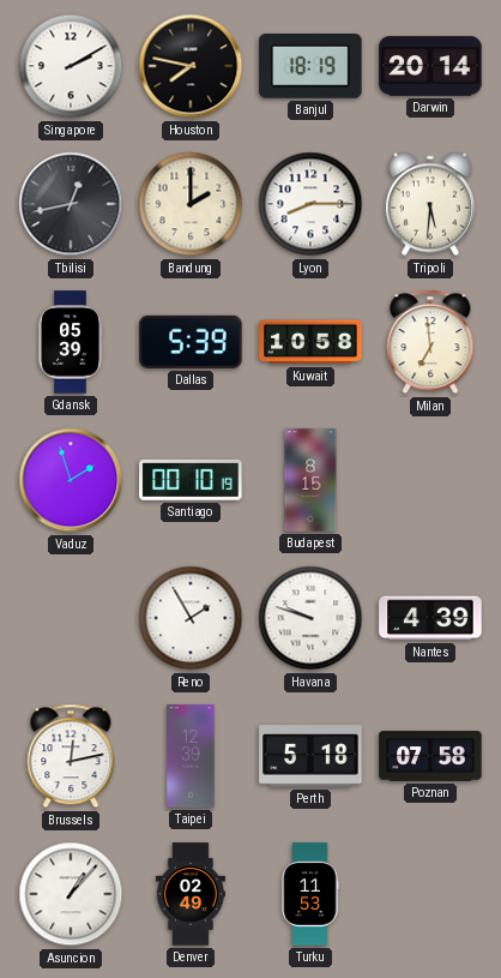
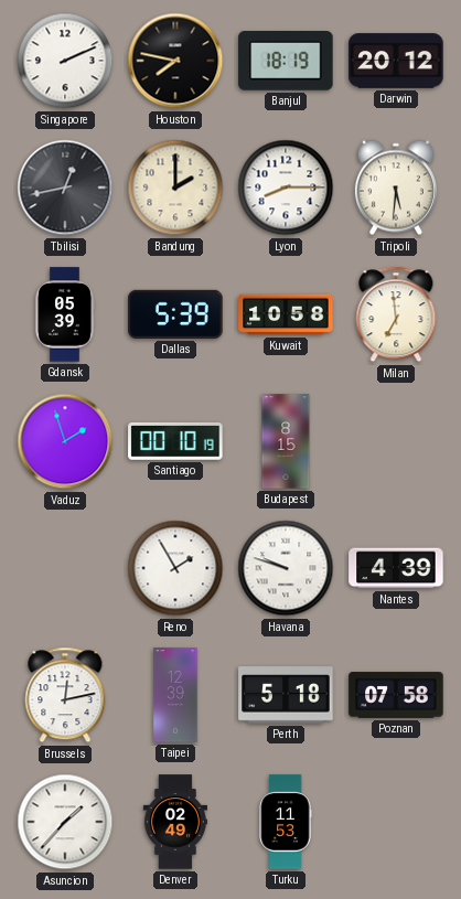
Singapore: 2:10 -> 2:11
Darwin: 20:14 -> 20:12
Asuncion: 1:07 -> 1:37
